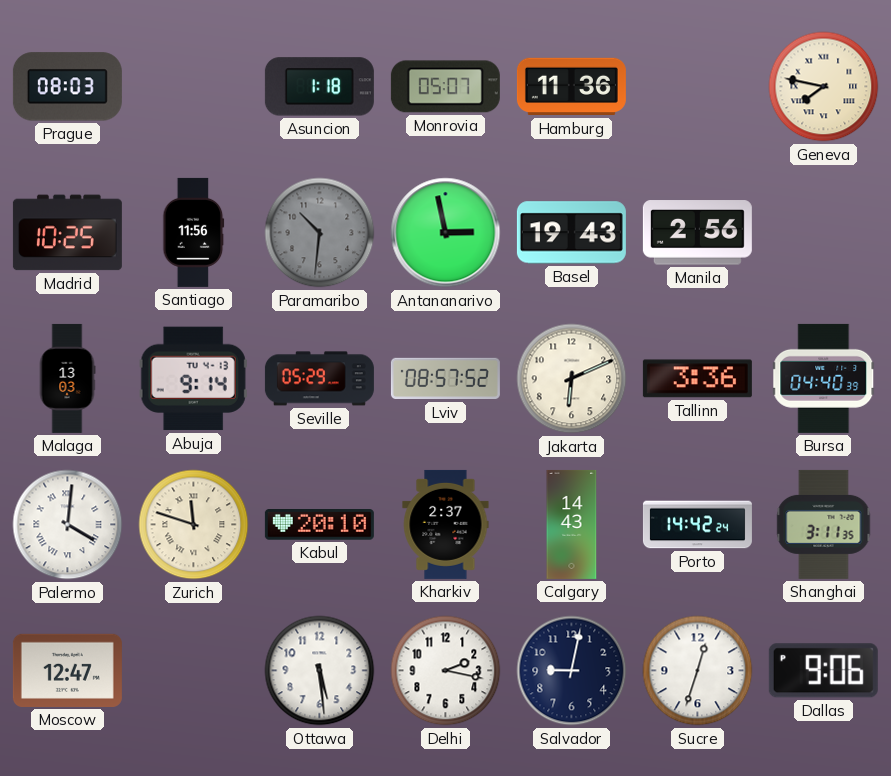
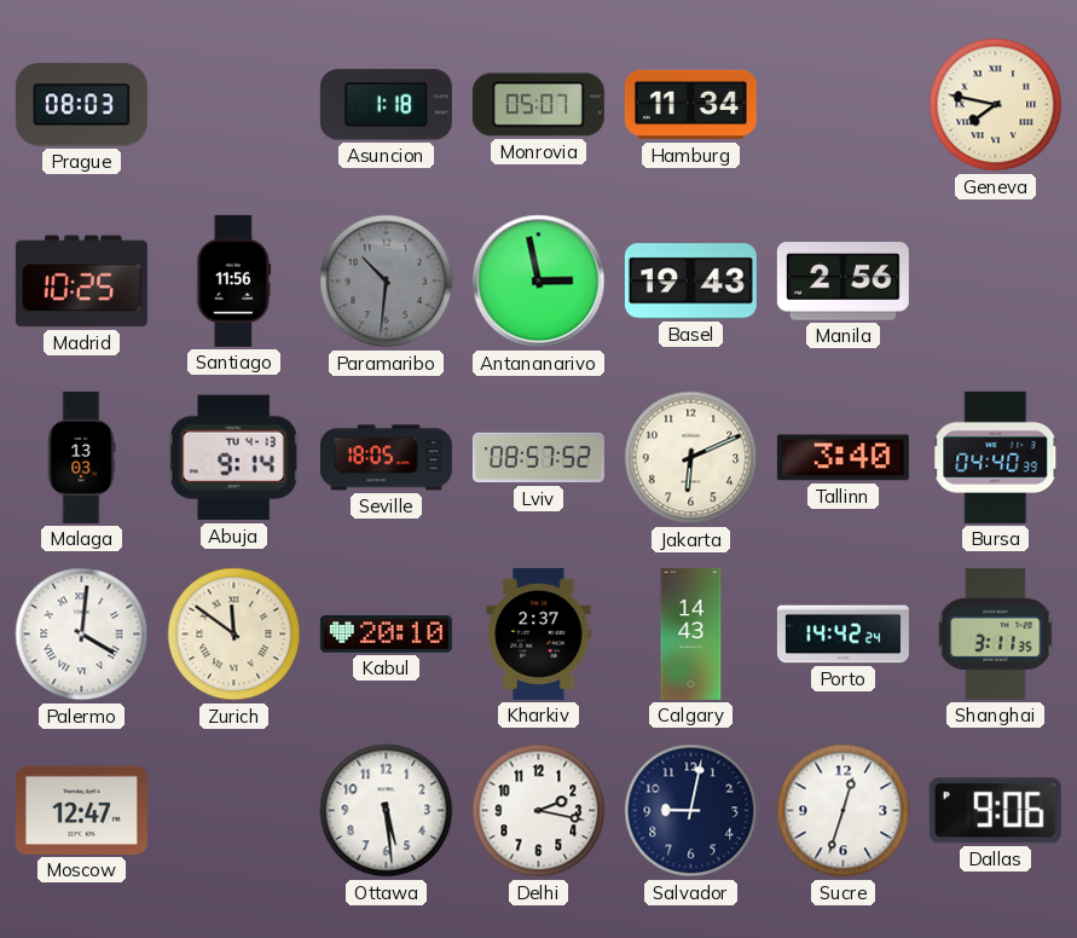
Hamburg: 11:36 -> 11:34
Seville: 05:29 -> 18:05
Tallinn: 3:36 -> 3:40
Zurich: 11:48 -> 11:51
